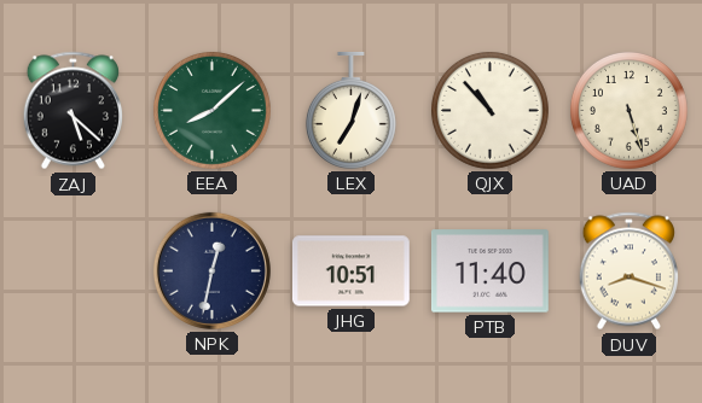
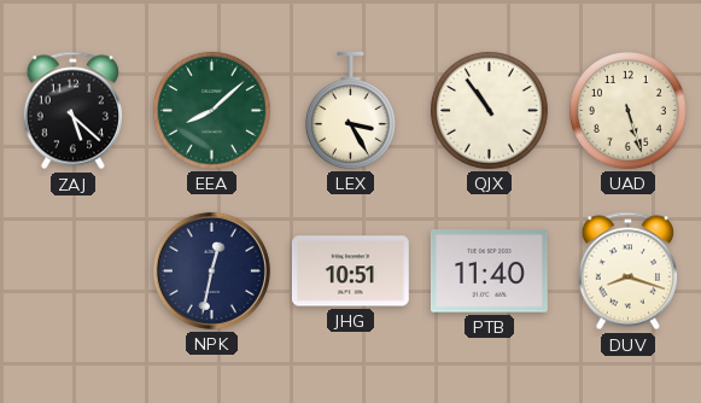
LEX: 7:03 -> 3:25
QJX: 10:53 -> 10:54
